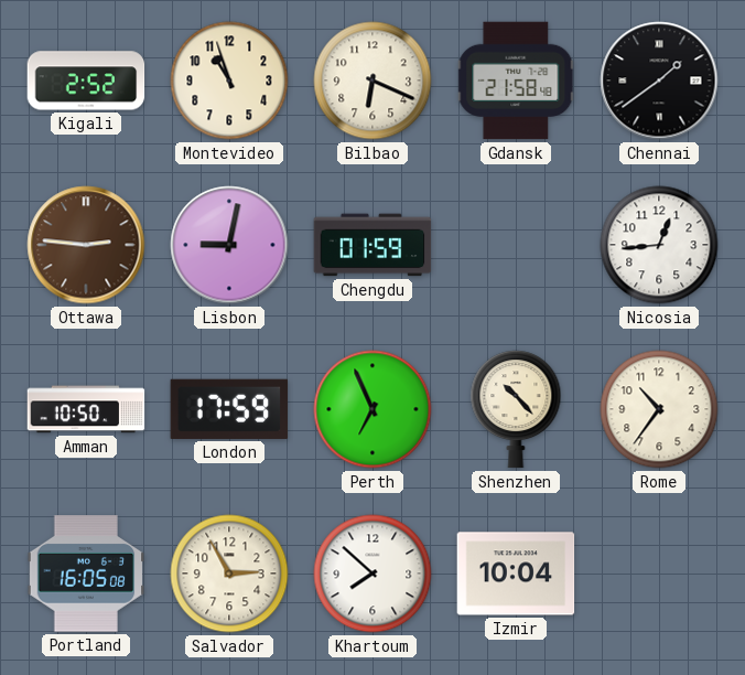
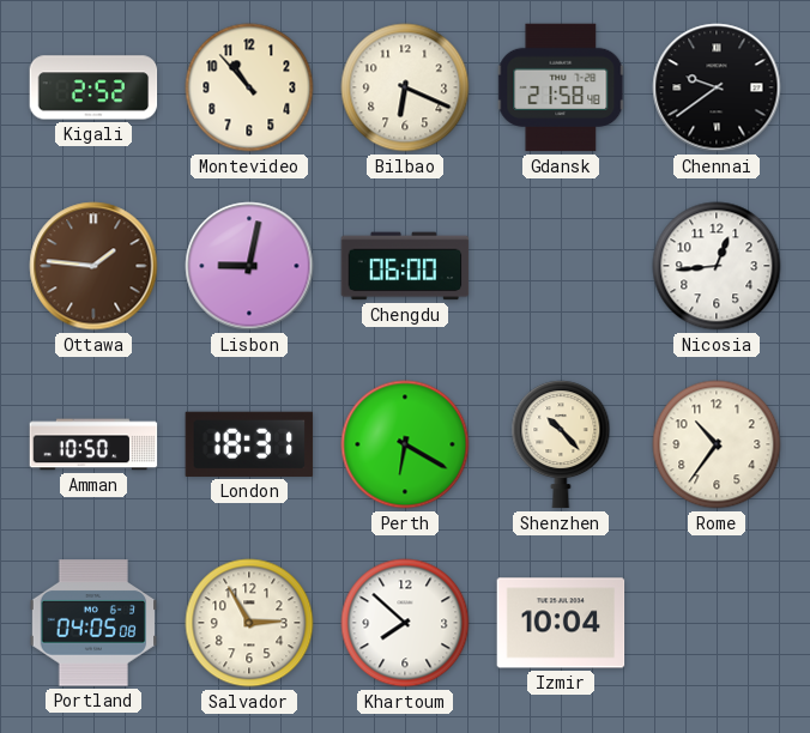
Montevideo: 10:57 -> 10:53
Chennai: 1:39 -> 9:39
Ottawa: 2:46 -> 1:46
Chengdu: 01:59 -> 06:00
London: 17:59 -> 18:31
Perth: 6:56 -> 6:20
Portland: 16:05 -> 04:05
